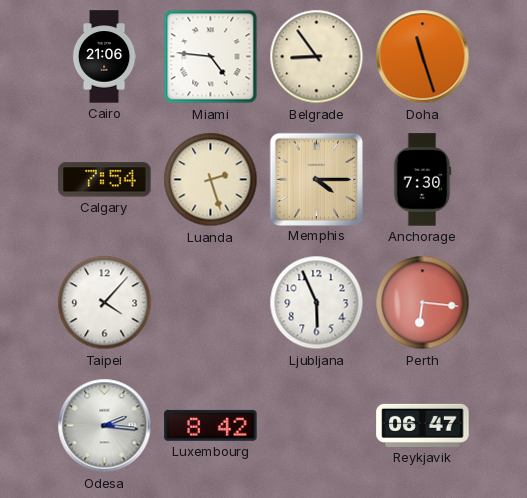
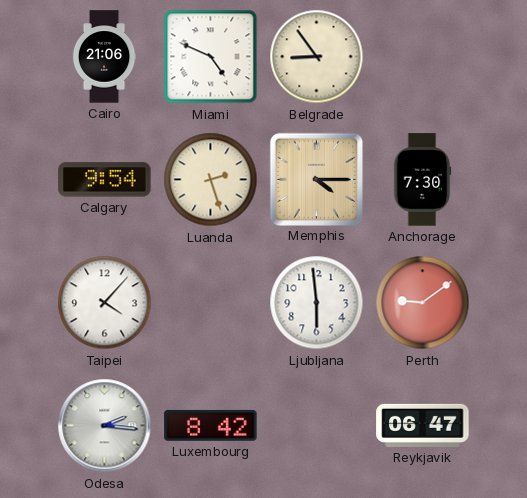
Miami: 4:46 -> 4:49
Doha: 11:27 -> none
Calgary: 7:54 -> 9:54
Ljubljana: 5:56 -> 5:59
Perth: 6:16 -> 9:09
